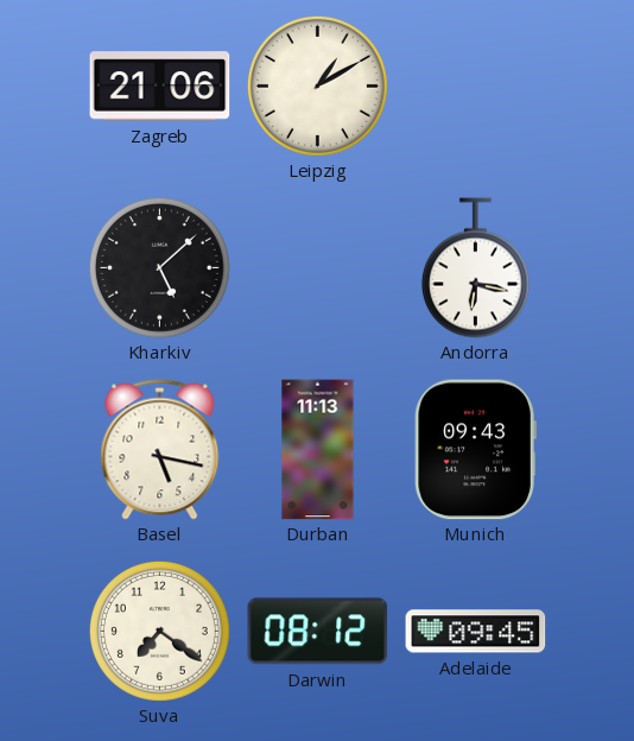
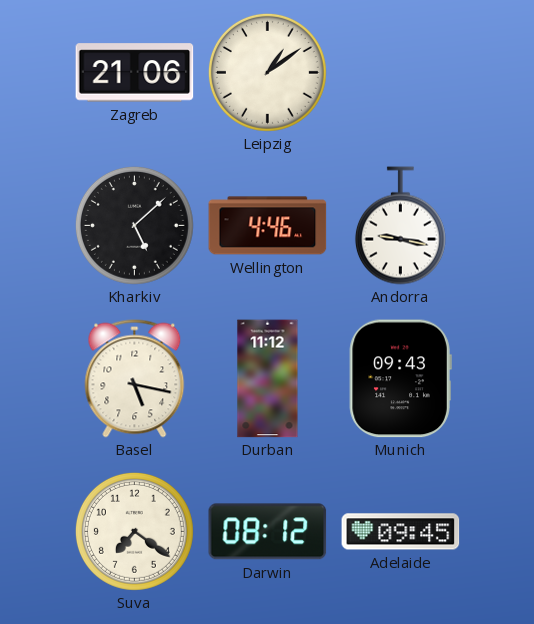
Leipzig: 1:10 -> 1:09
Wellington: none -> 4:46
Andorra: 6:17 -> 9:17
Durban: 11:13 -> 11:12
